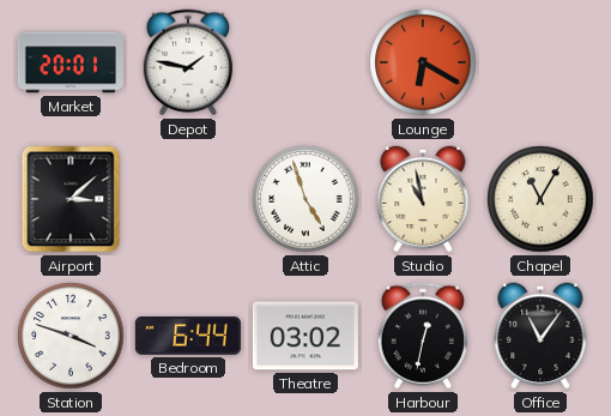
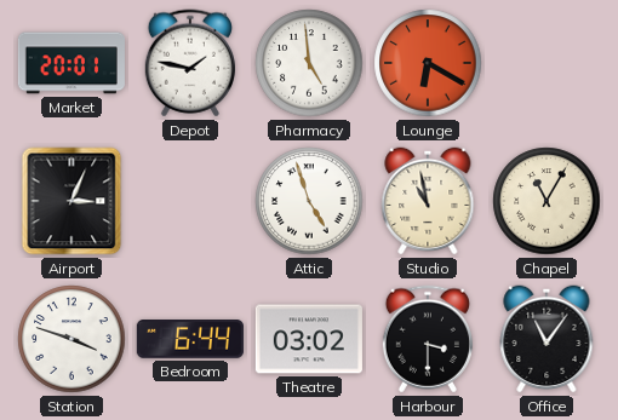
Pharmacy: none -> 4:59
Airport: 3:08 -> 3:04
Harbour: 12:32 -> 3:30
